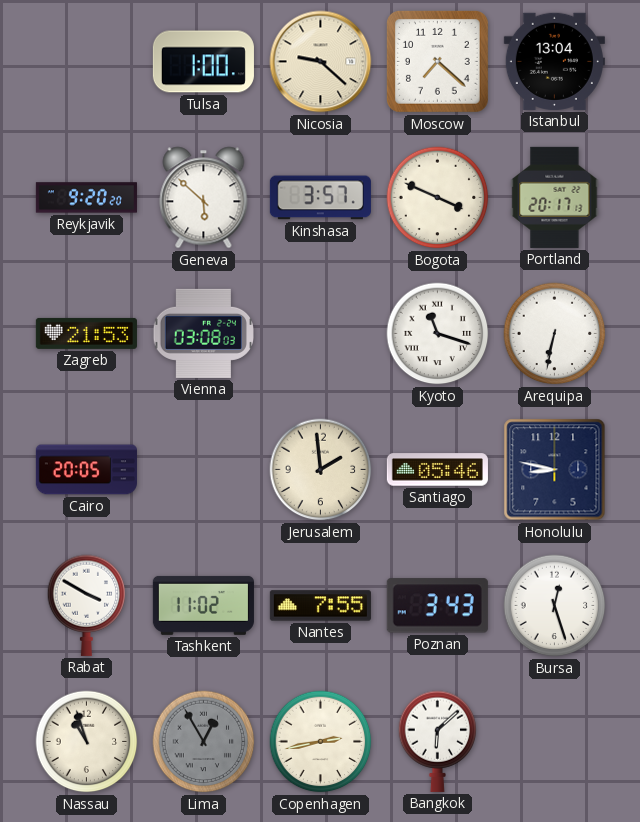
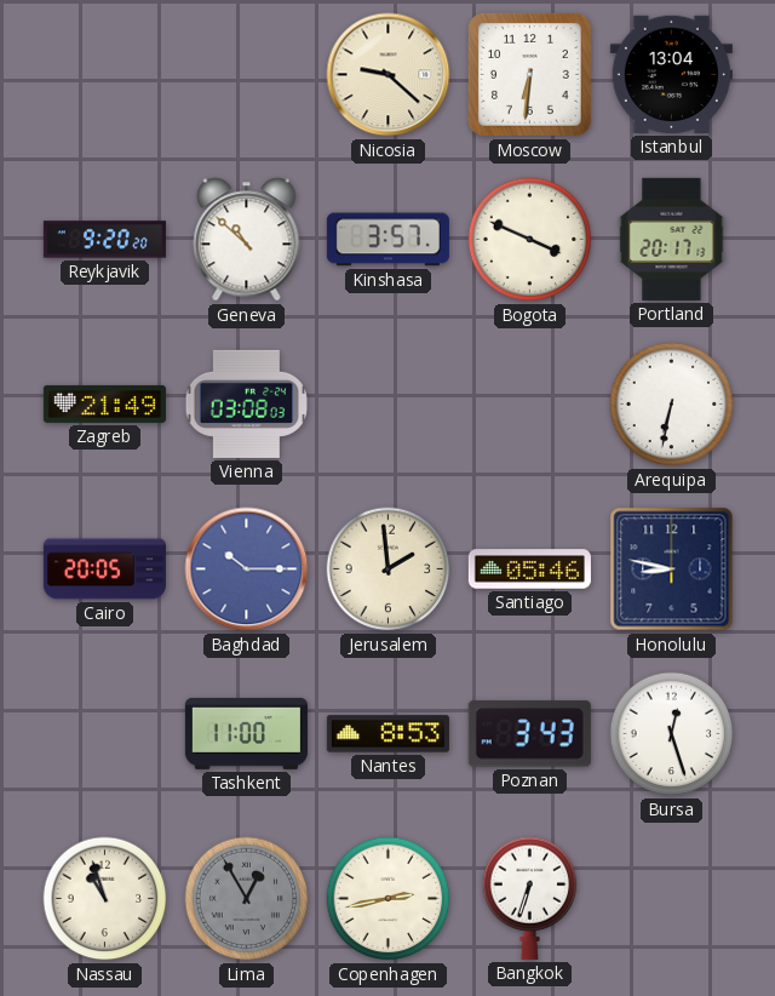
Tulsa: 1:00 -> none
Moscow: 7:22 -> 6:31
Geneva: 5:52 -> 10:52
Zagreb: 21:53 -> 21:49
Kyoto: 11:18 -> none
Baghdad: none -> 10:15
Rabat: 3:50 -> none
Tashkent: 11:02 -> 11:00
Nantes: 7:55 -> 8:53
Bangkok: 6:08 -> 6:33
